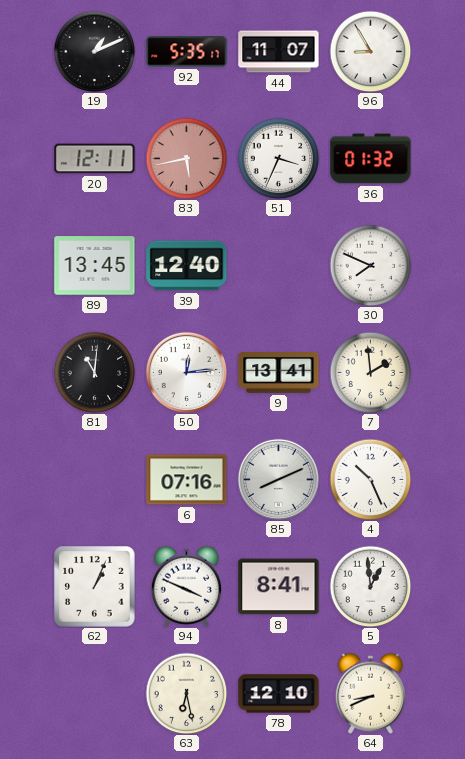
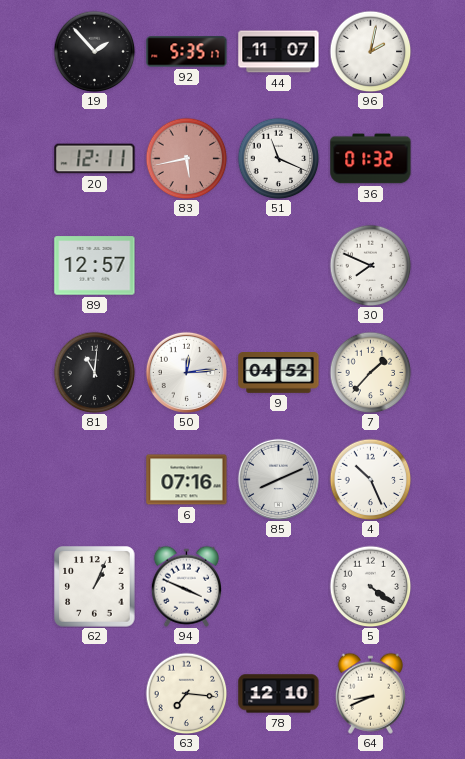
19: 1:11 -> 1:53
96: 8:55 -> 2:02
51: 3:34 -> 11:19
89: 13:45 -> 12:57
39: 12:40 -> none
9: 13:41 -> 04:52
7: 1:59 -> 1:37
8: 8:41 -> none
5: 12:59 -> 4:21
63: 6:28 -> 7:16
